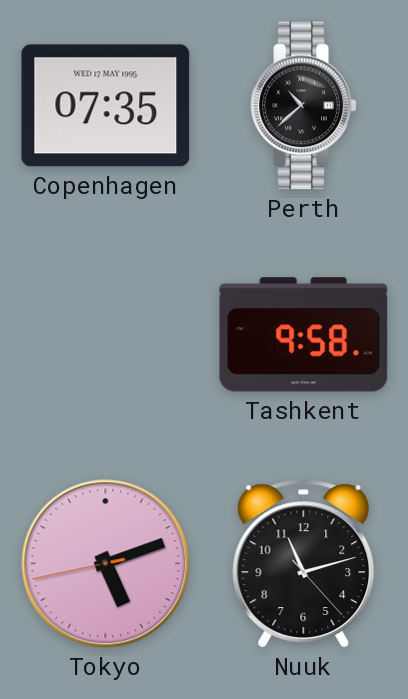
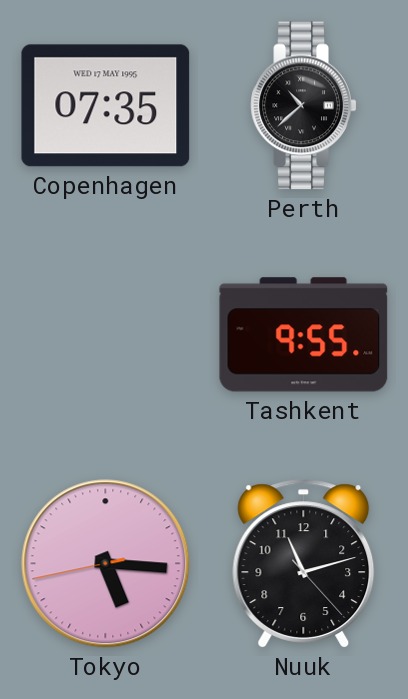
Tashkent: 9:58 -> 9:55
Tokyo: 5:11 -> 5:15
